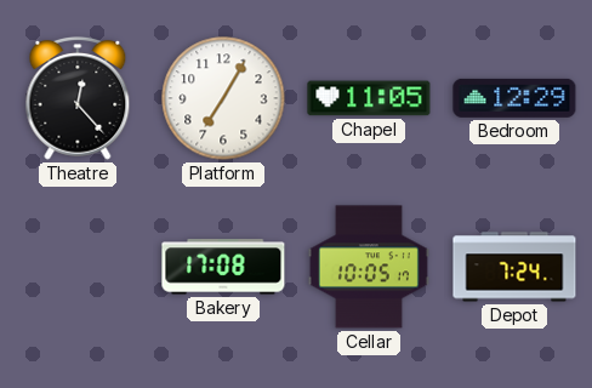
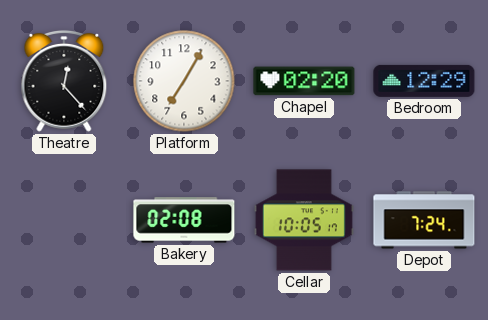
Chapel: 11:05 -> 02:20
Bakery: 17:08 -> 02:08
